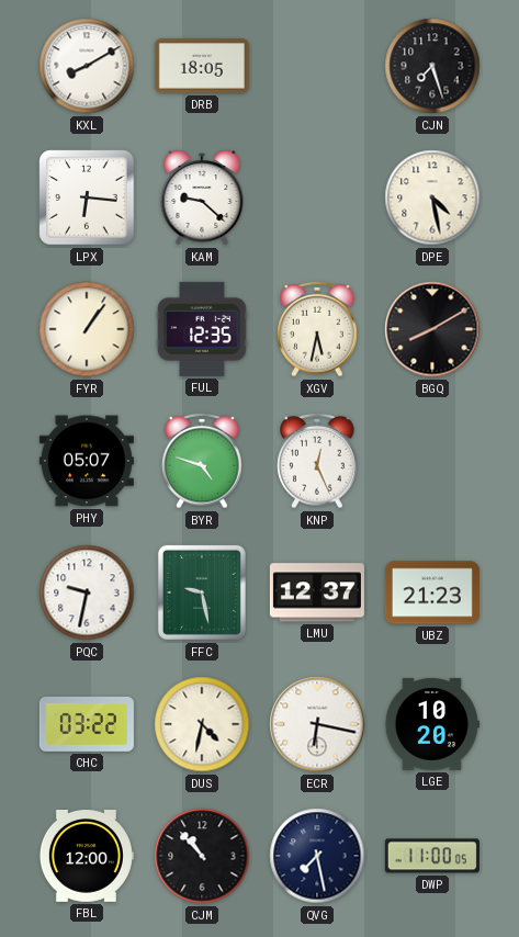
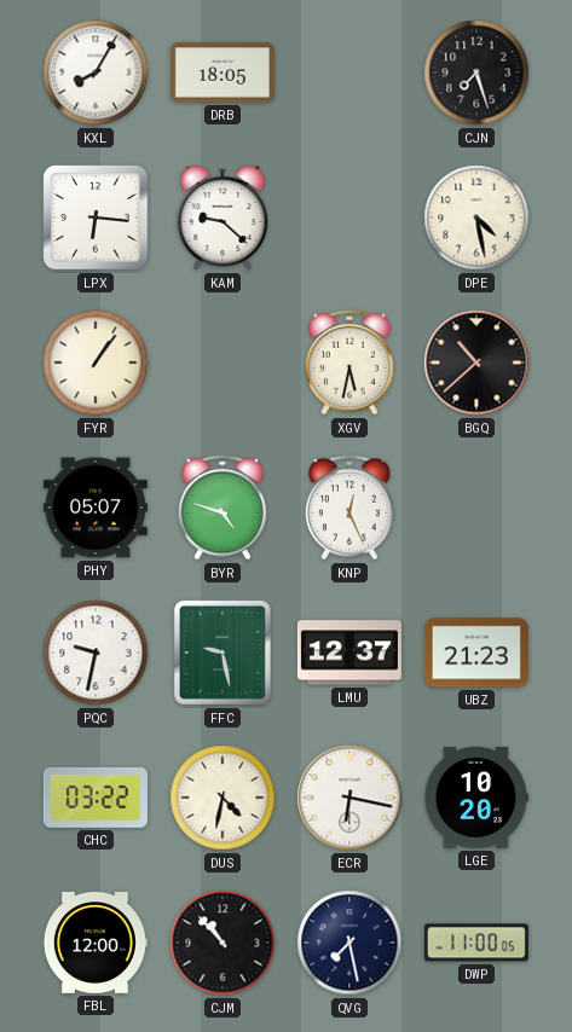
KXL: 8:10 -> 8:05
FUL: 12:35 -> none
BGQ: 8:10 -> 10:38
